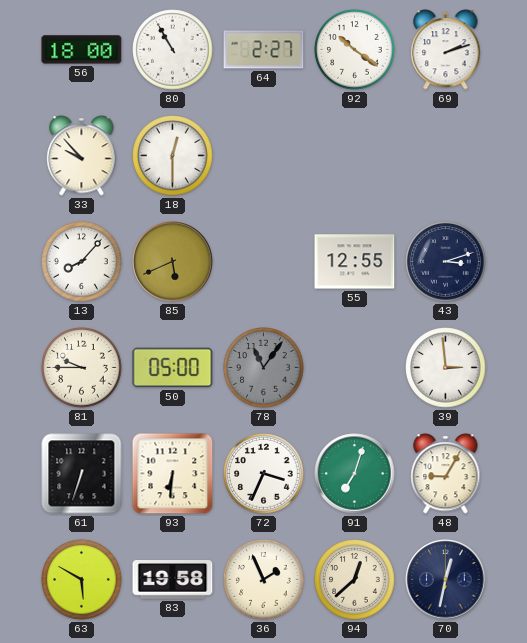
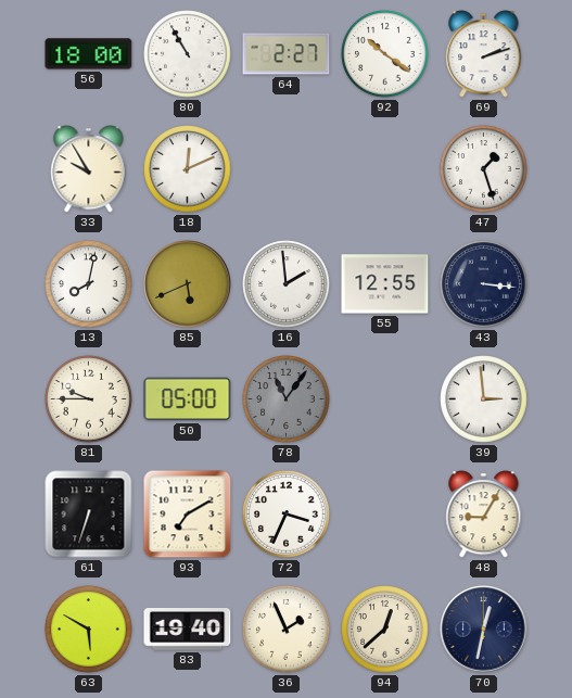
33: 9:53 -> 9:55
18: 12:30 -> 12:11
47: none -> 1:27
13: 8:07 -> 8:02
16: none -> 1:59
43: 3:12 -> 3:16
93: 6:31 -> 7:10
91: 7:03 -> none
83: 19:58 -> 19:40
